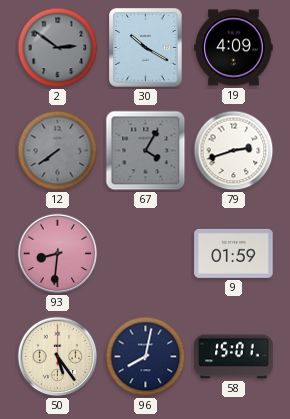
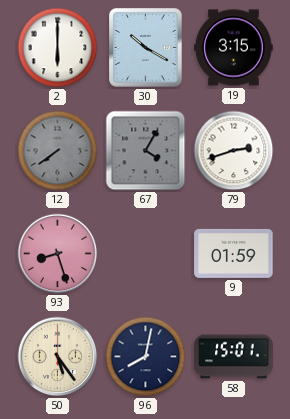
2: 2:51 -> 6:00
2 dial: grey -> white
19: 4:09 -> 3:15
93: 8:31 -> 8:27
